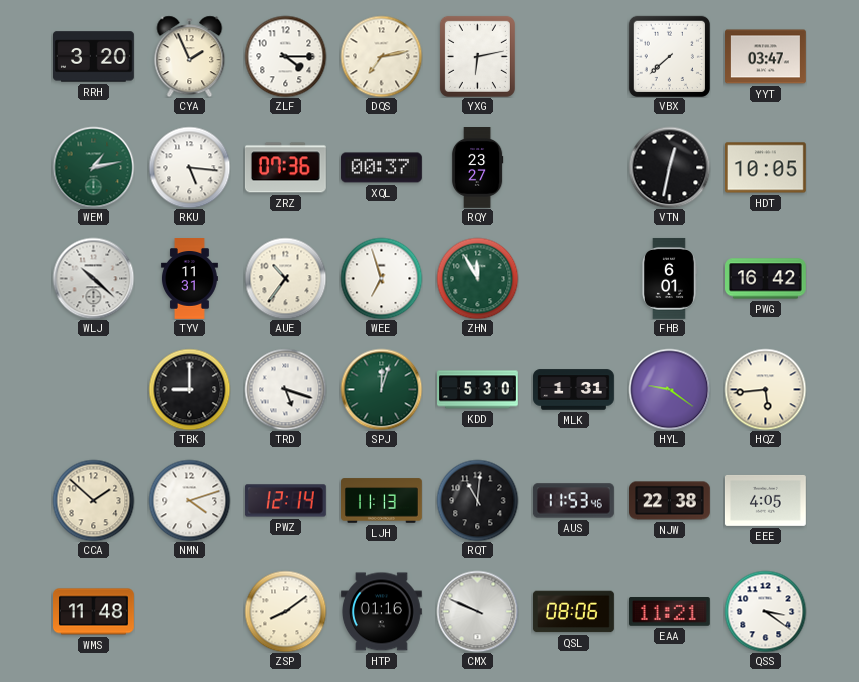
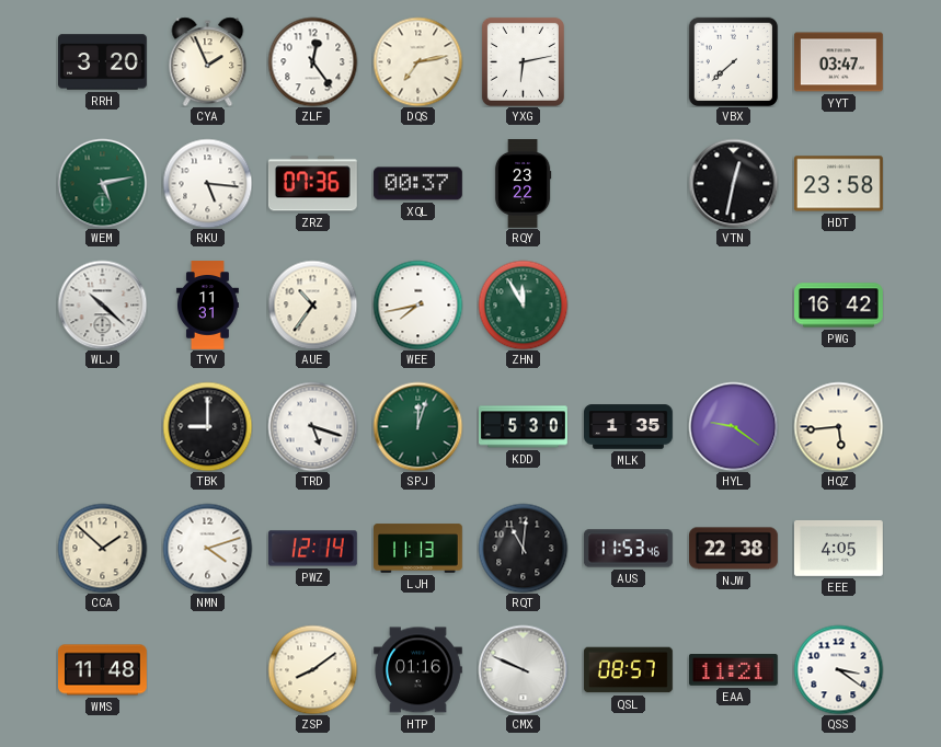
ZLF: 4:15 -> 12:24
WEM: 1:13 -> 5:13
RQY: 23:27 -> 23:22
HDT: 10:05 -> 23:58
WEE: 6:57 -> 7:43
FHB: 6:01 -> none
MLK: 1:31 -> 1:35
QSL: 08:06 -> 08:57
